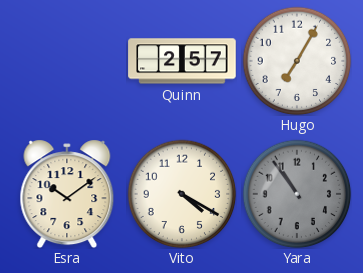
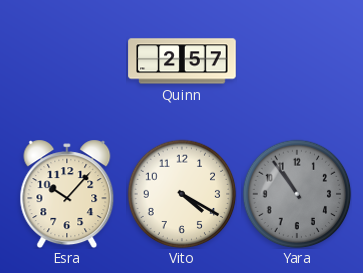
Hugo: 7:05 -> none
Esra: 10:09 -> 10:07
